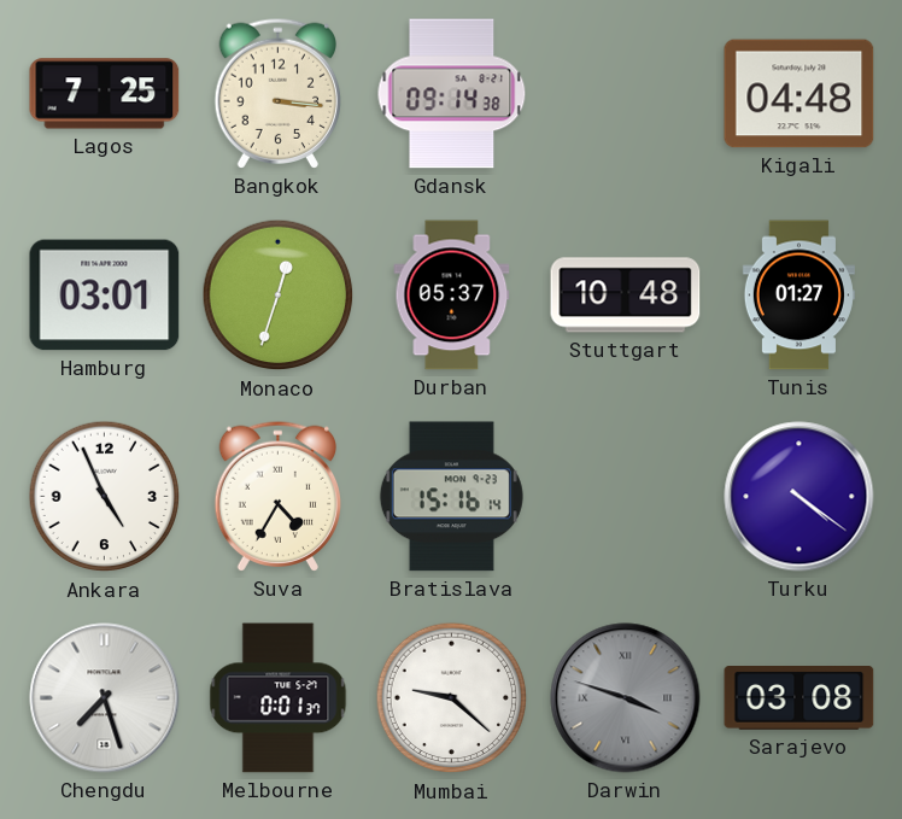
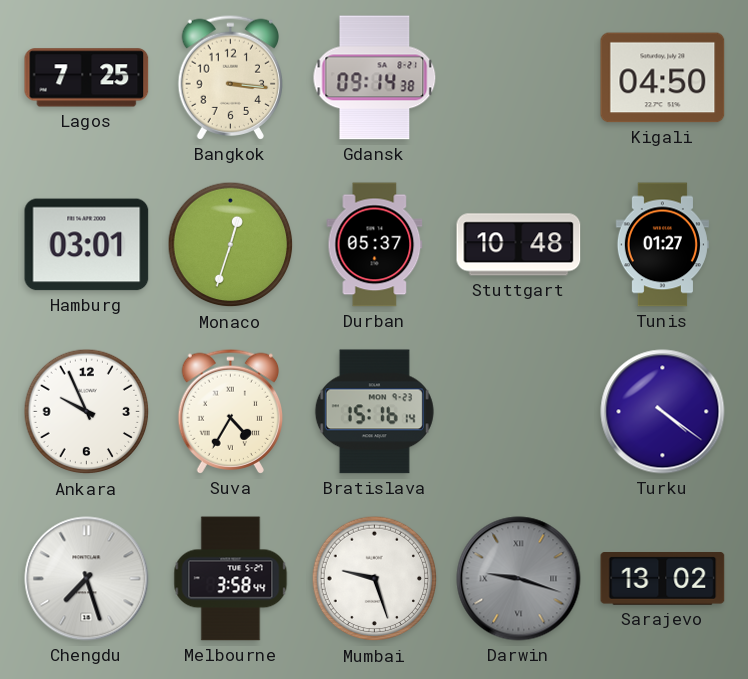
Kigali: 04:48 -> 04:50
Ankara: 4:56 -> 9:56
Melbourne: 0:01 -> 3:58
Mumbai: 9:22 -> 9:27
Darwin: 3:48 -> 9:18
Sarajevo: 03:08 -> 13:02
